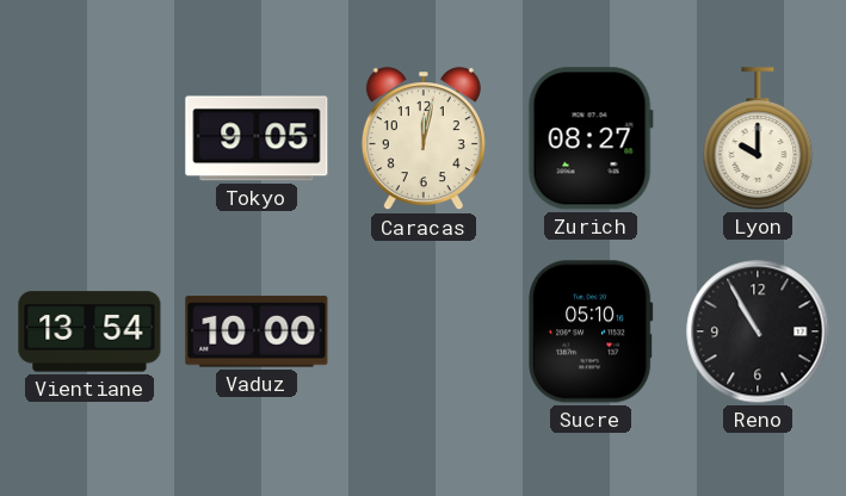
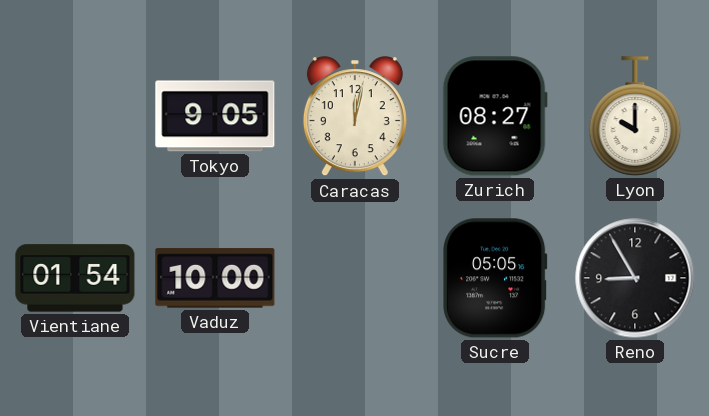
Vientiane: 13:54 -> 01:54
Sucre: 05:10 -> 05:05
Reno: 10:55 -> 8:55
